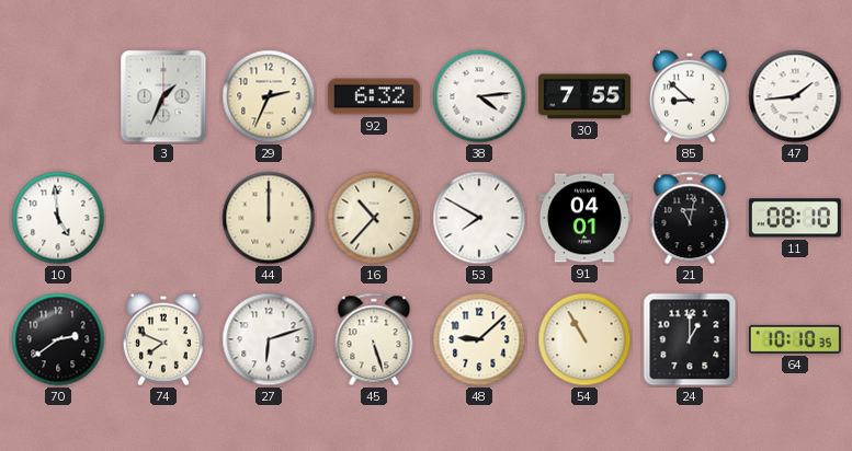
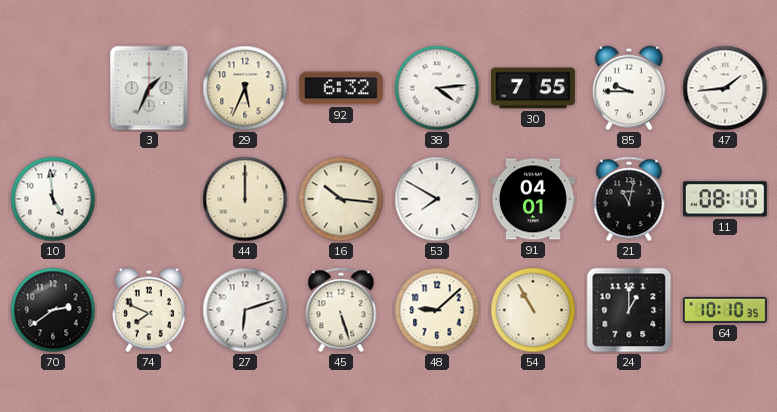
29: 2:34 -> 5:34
85: 8:52 -> 9:45
16: 10:37 -> 10:16
